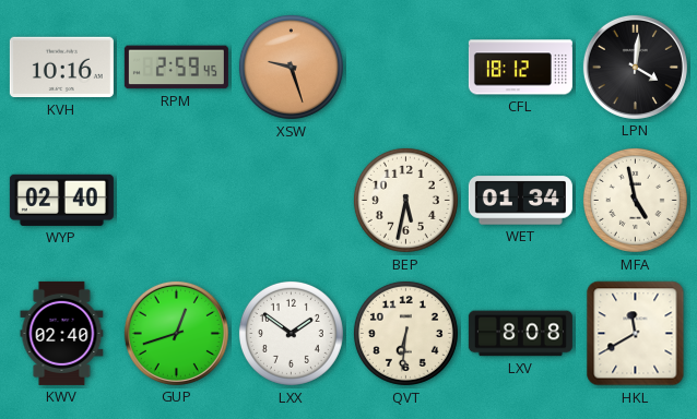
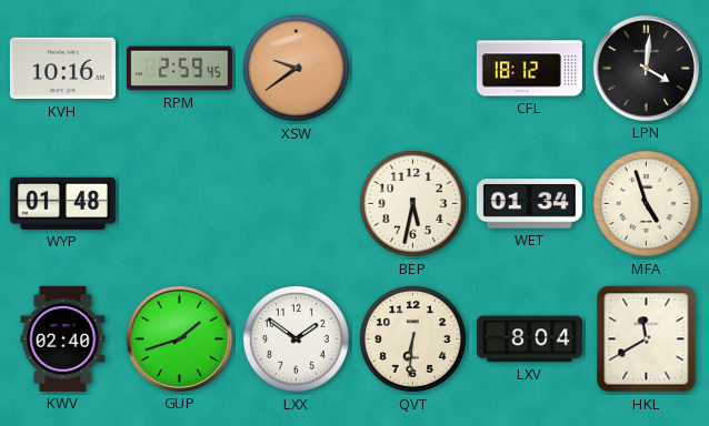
XSW: 9:27 -> 9:39
WYP: 02:40 -> 01:48
MFA: 4:58 -> 4:57
GUP: 12:42 -> 1:42
LXV: 8:08 -> 8:04
